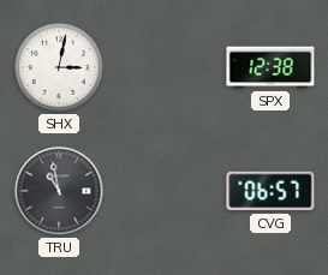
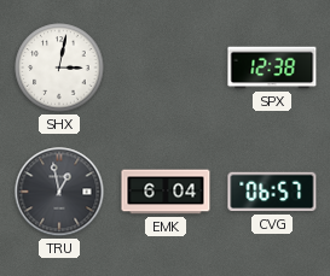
TRU: 10:58 -> 12:58
EMK: none -> 6:04
